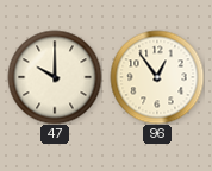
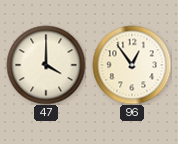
47: 10:00 -> 4:00
